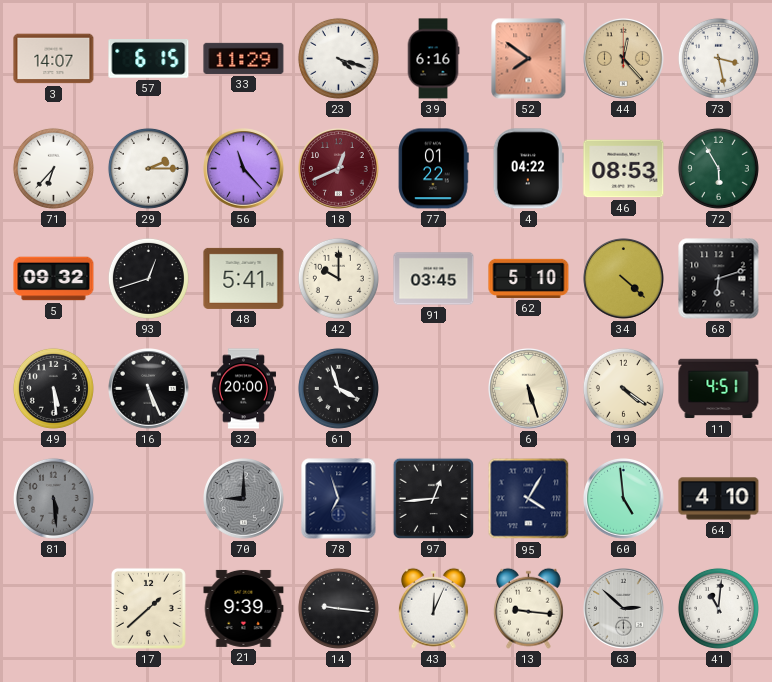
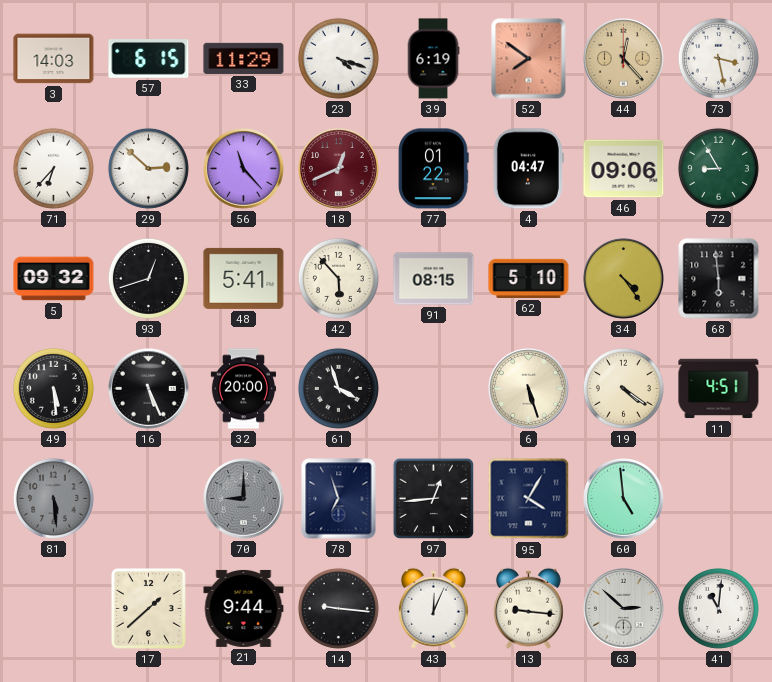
3: 14:07 -> 14:03
39: 6:16 -> 6:19
29: 2:15 -> 2:52
4: 04:22 -> 04:47
46: 08:53 -> 09:06
72: 5:55 -> 8:55
42: 10:00 -> 5:53
91: 03:45 -> 08:15
34: 4:22 -> 4:24
68: 6:12 -> 5:59
64: 4:10 -> none
21: 9:39 -> 9:44
